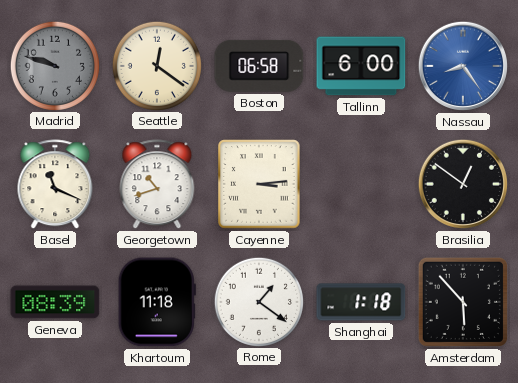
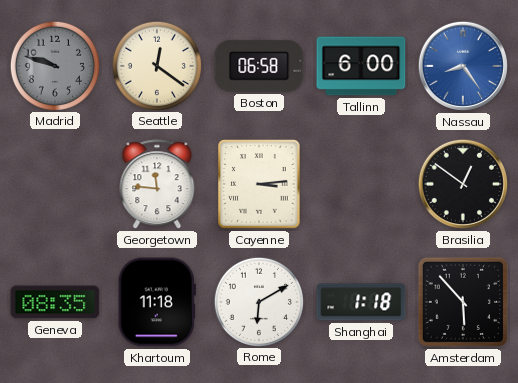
Basel: 11:19 -> none
Georgetown: 10:42 -> 11:46
Geneva: 08:39 -> 08:35
Rome: 1:21 -> 6:10
